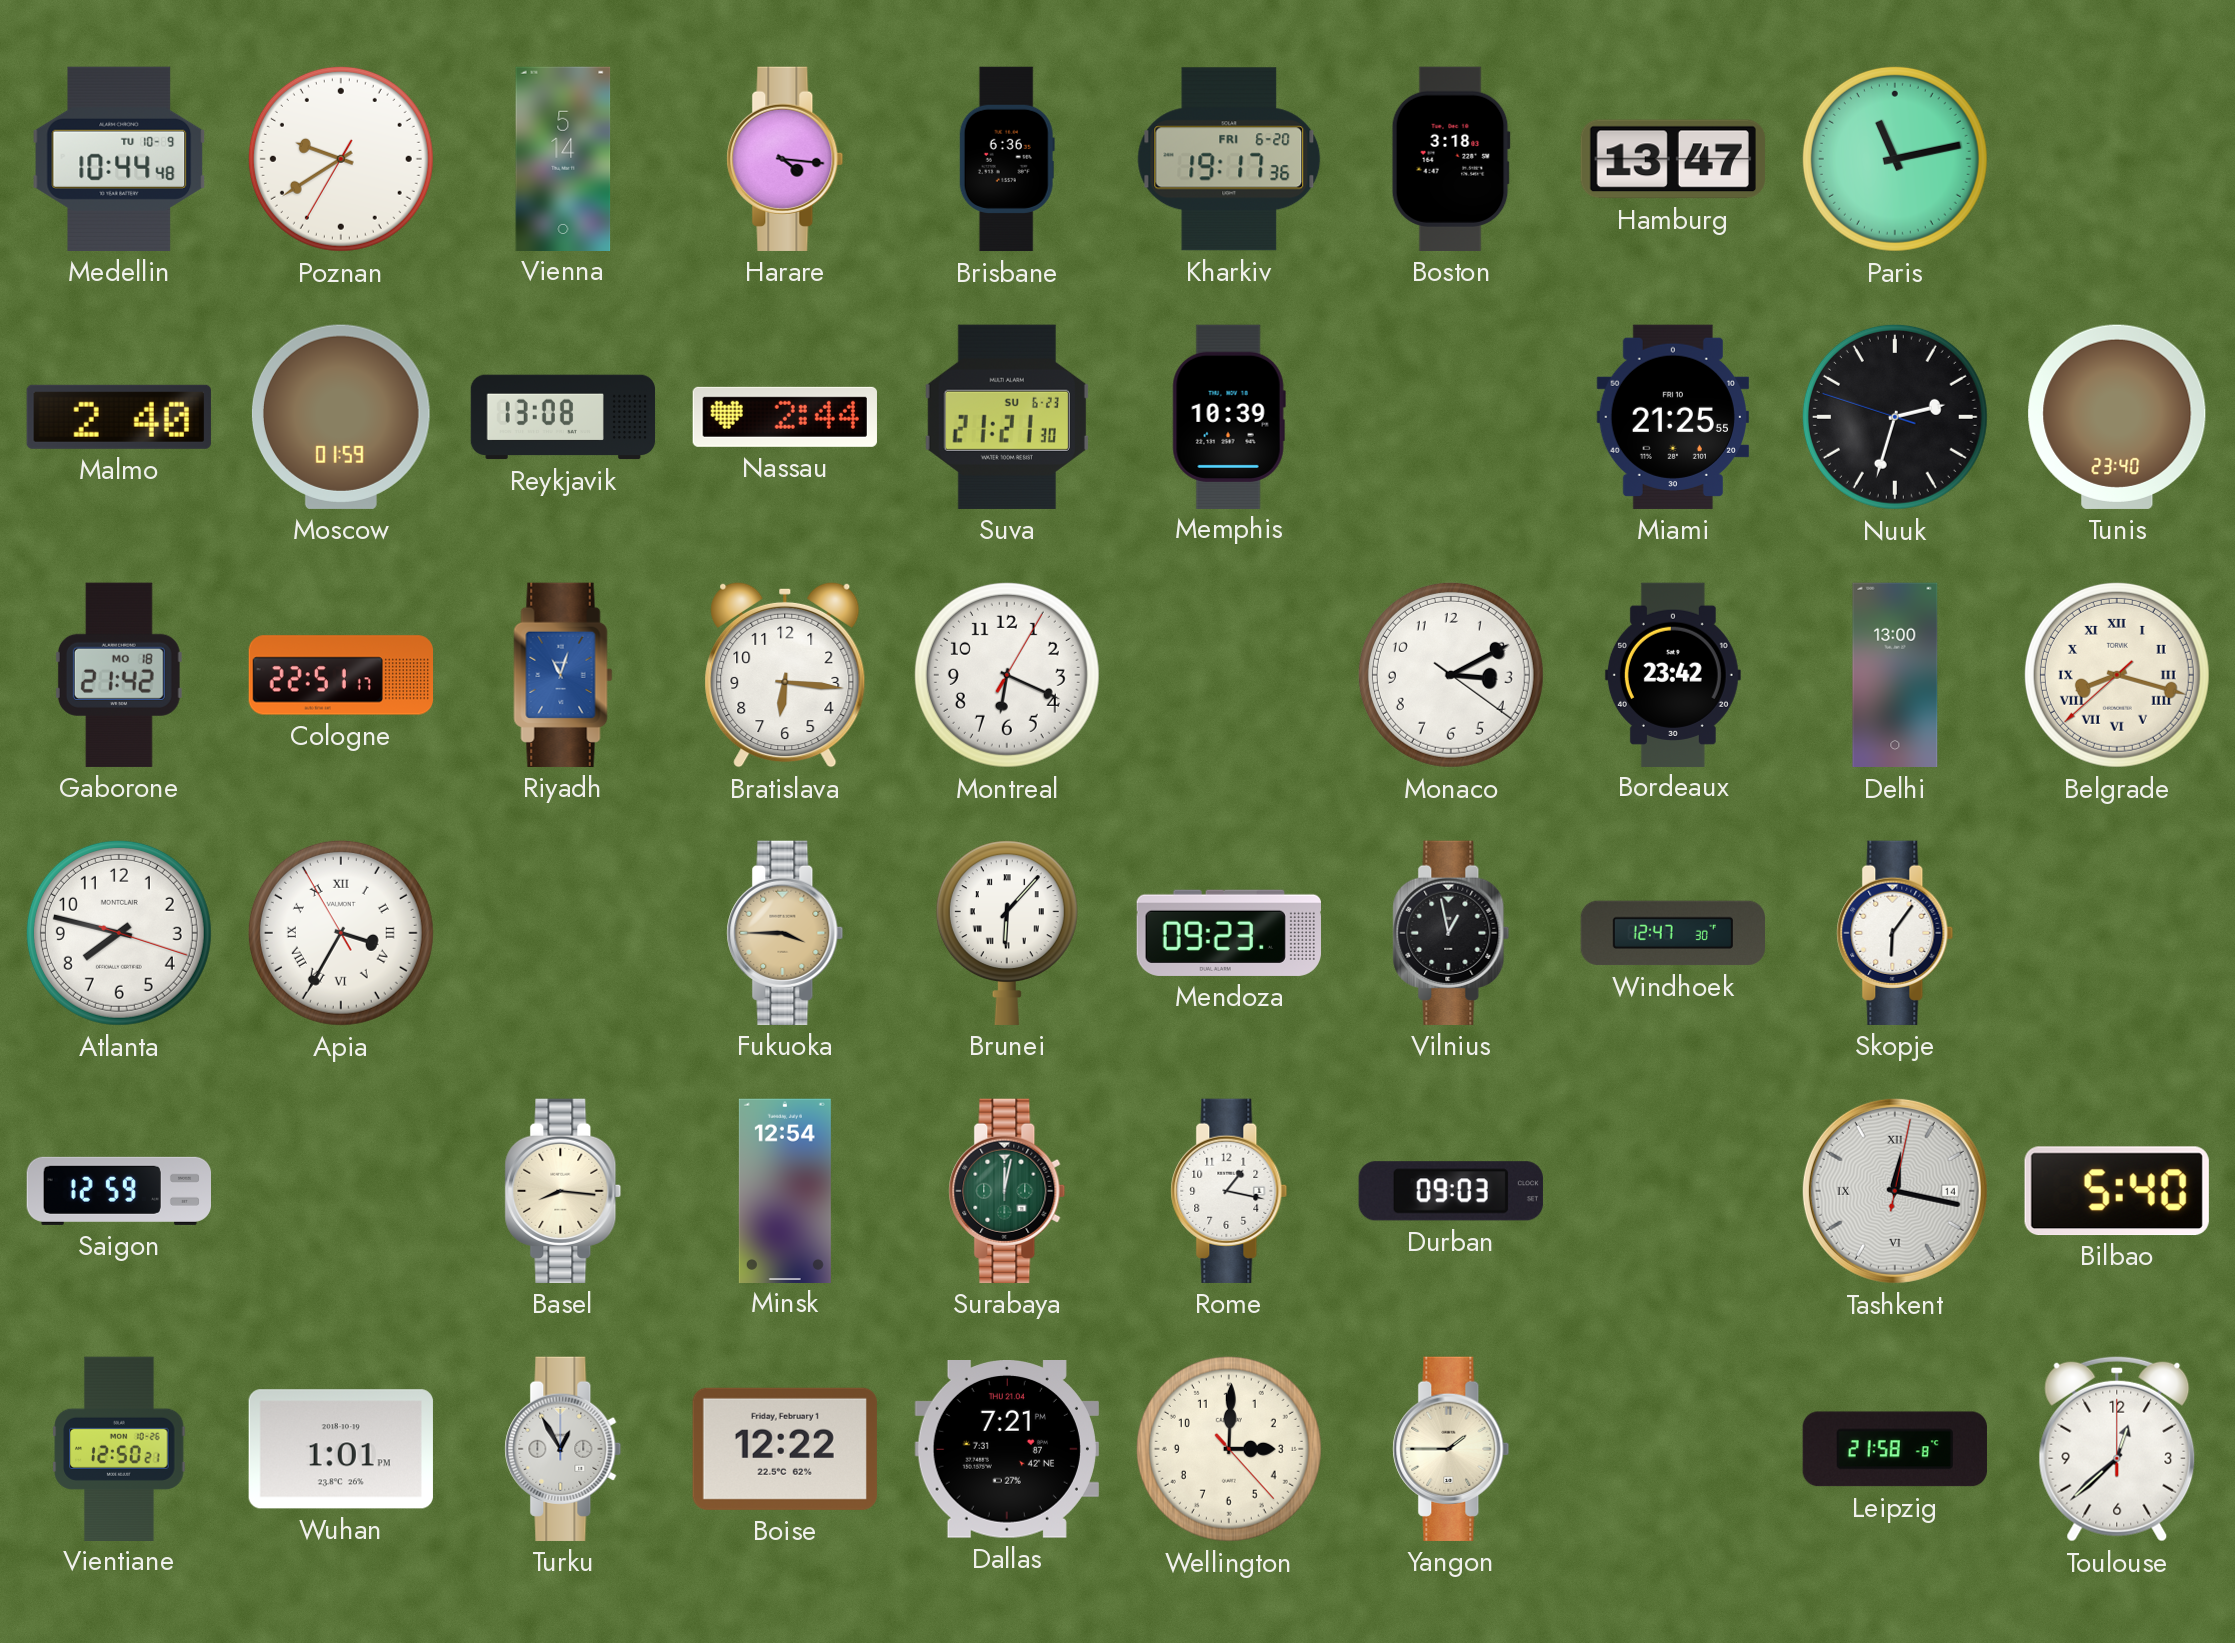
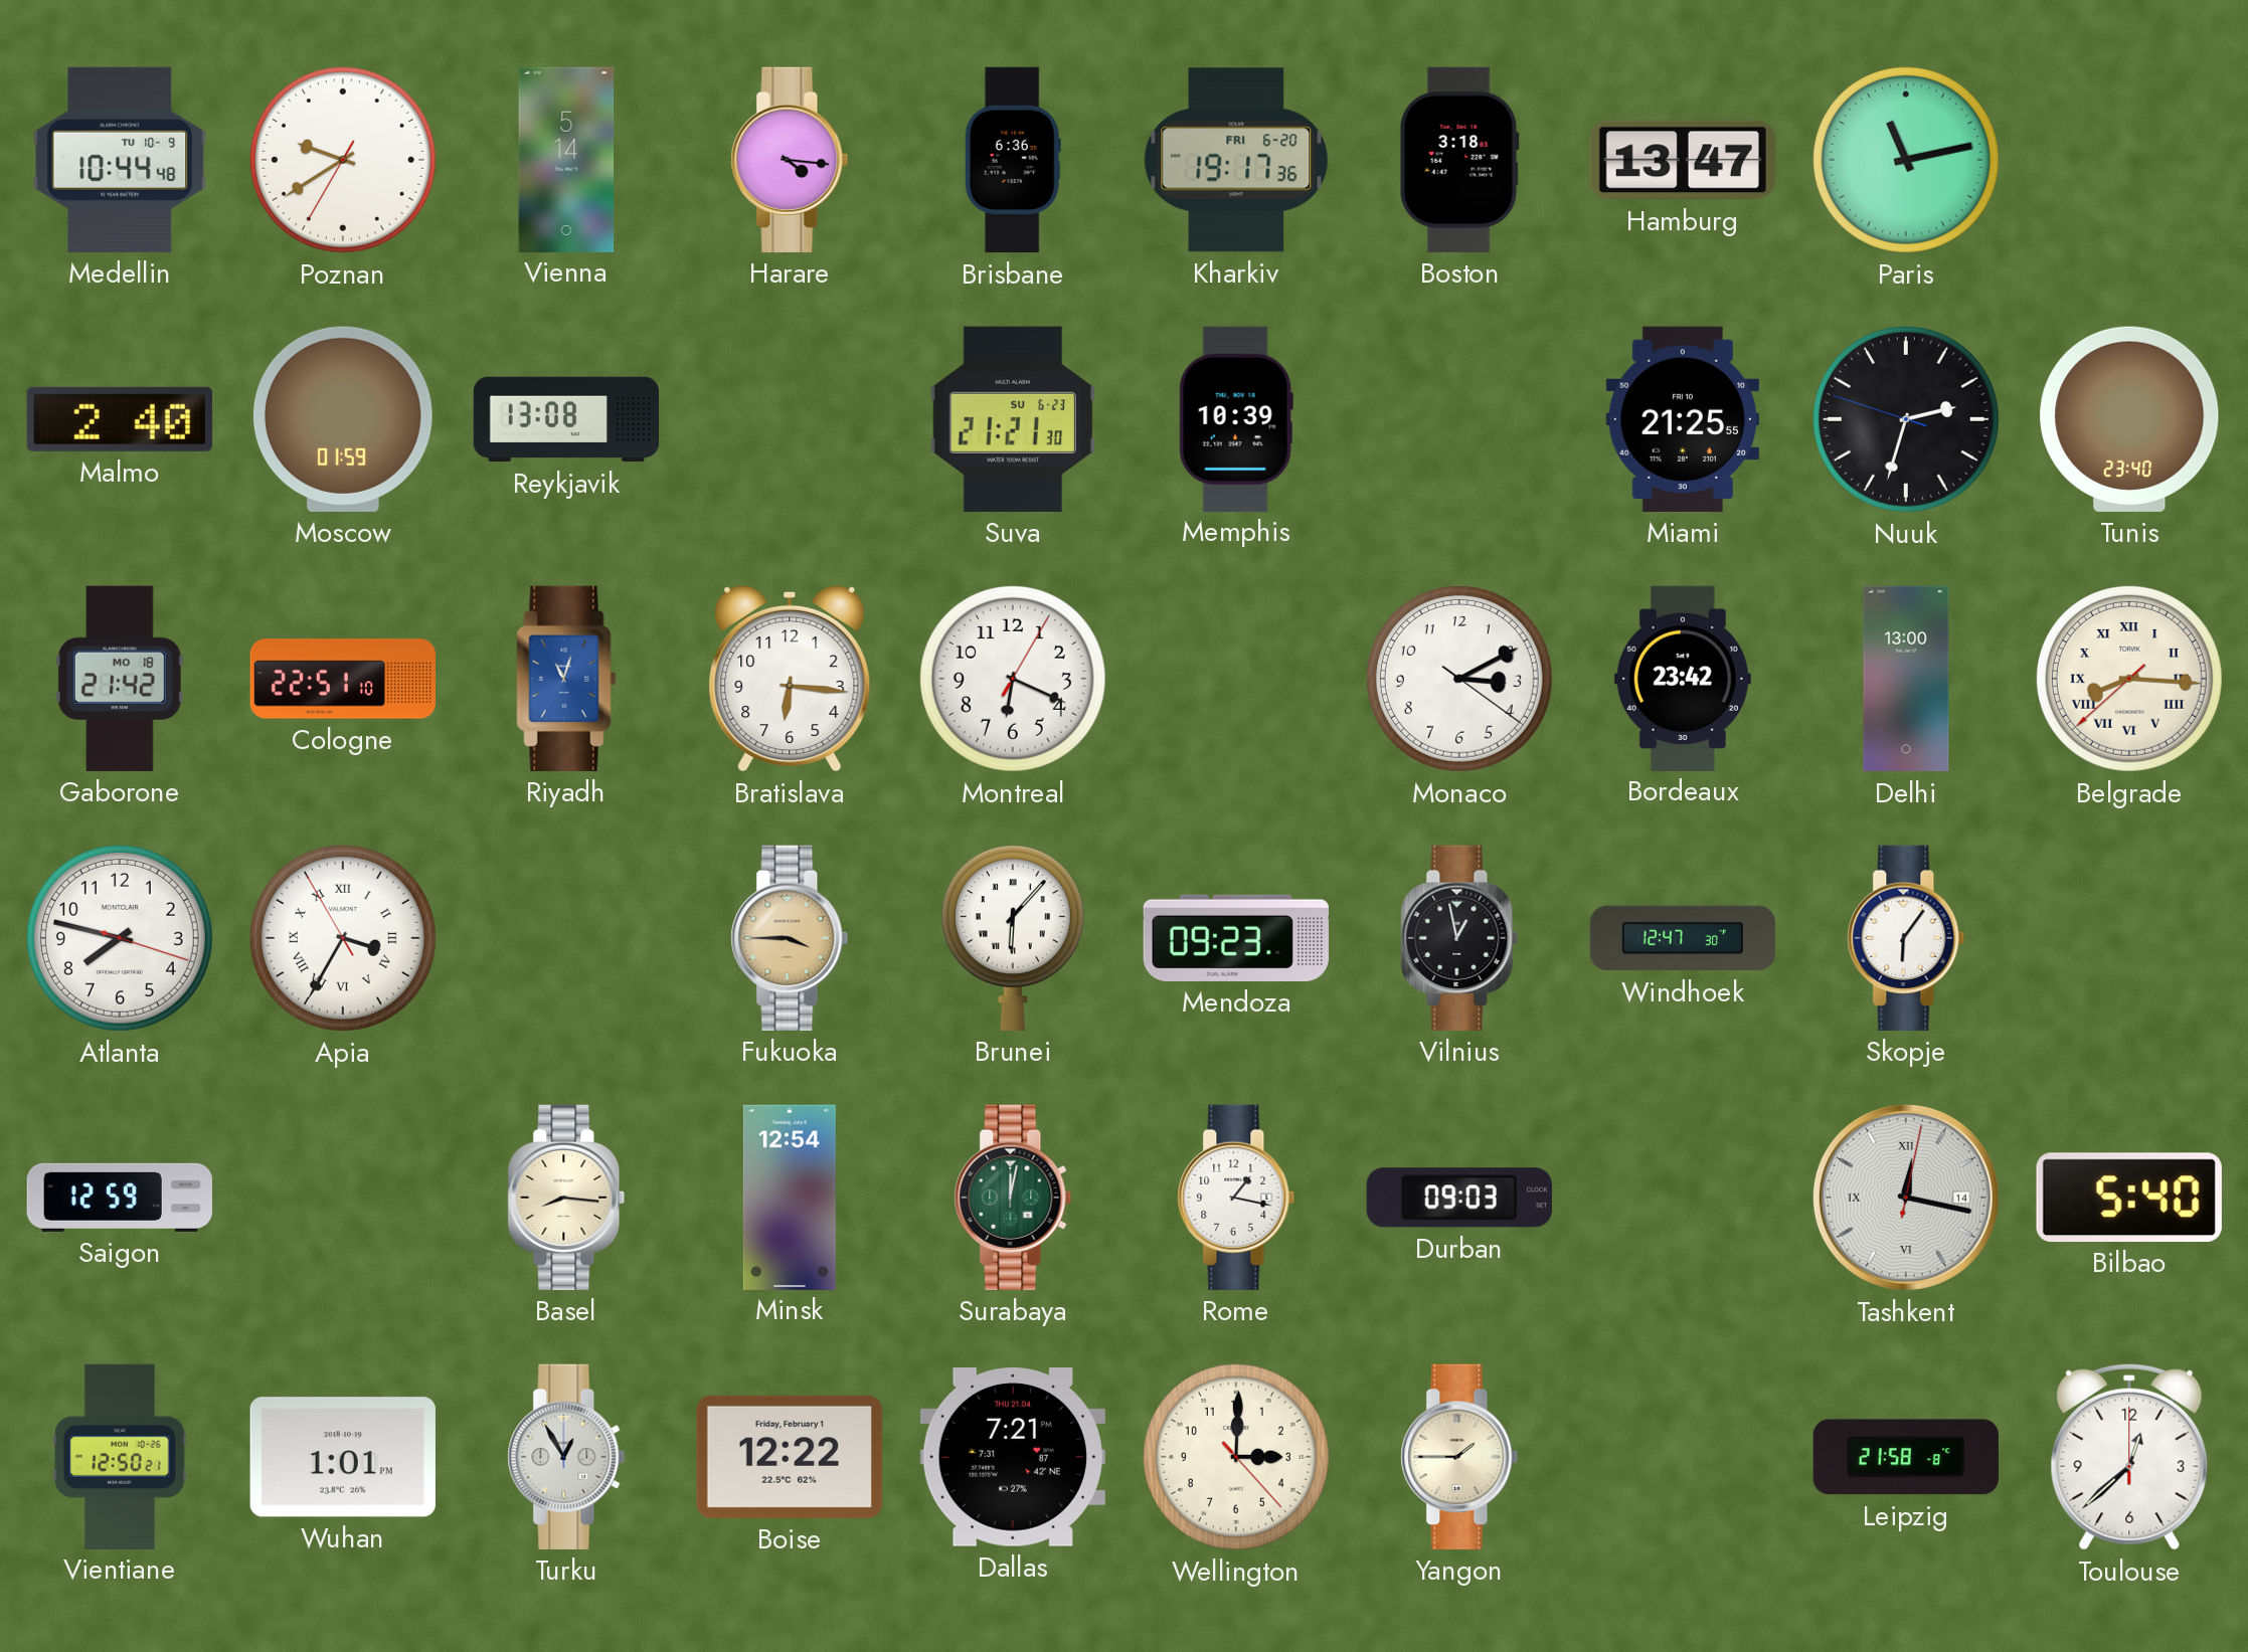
Nassau: 2:44 -> none
Cologne: 22:51:17 -> 22:51:10
Belgrade: 8:17 -> 8:15
